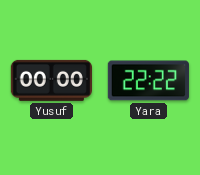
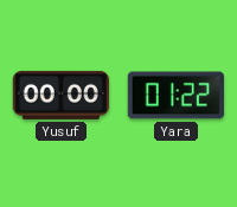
Yara: 22:22 -> 01:22
